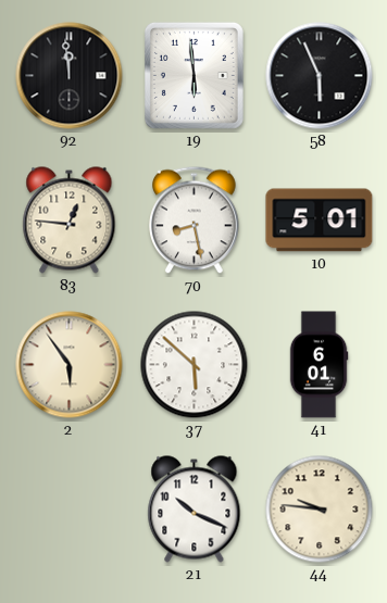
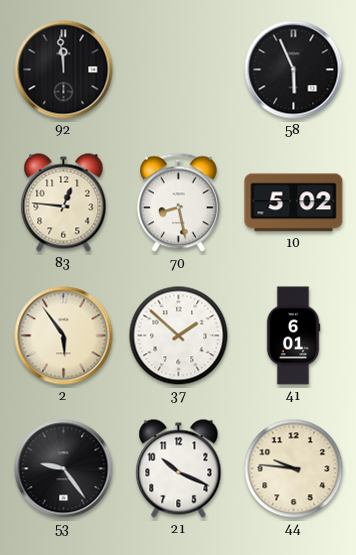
19: 5:59 -> none
10: 5:01 -> 5:02
37: 5:52 -> 1:52
53: none -> 9:24
